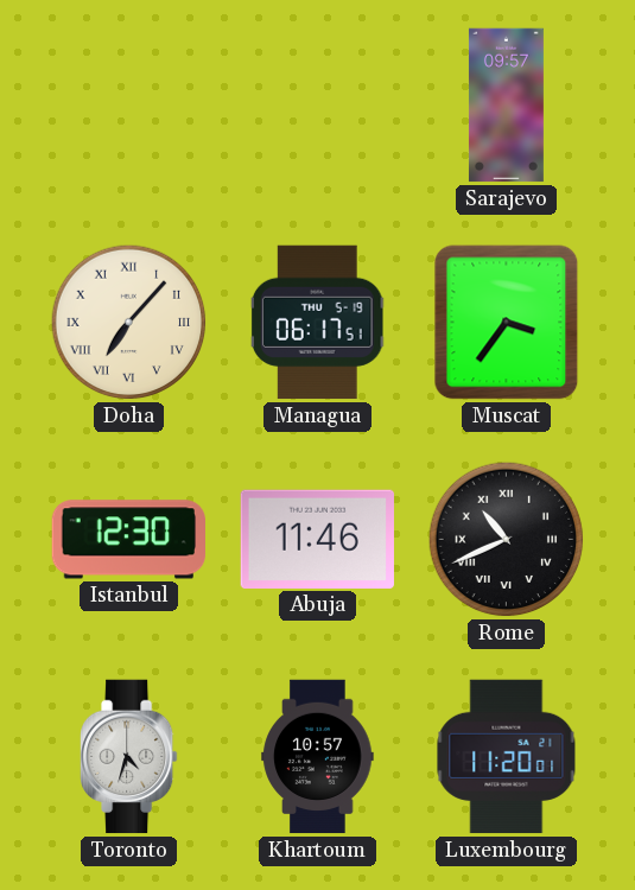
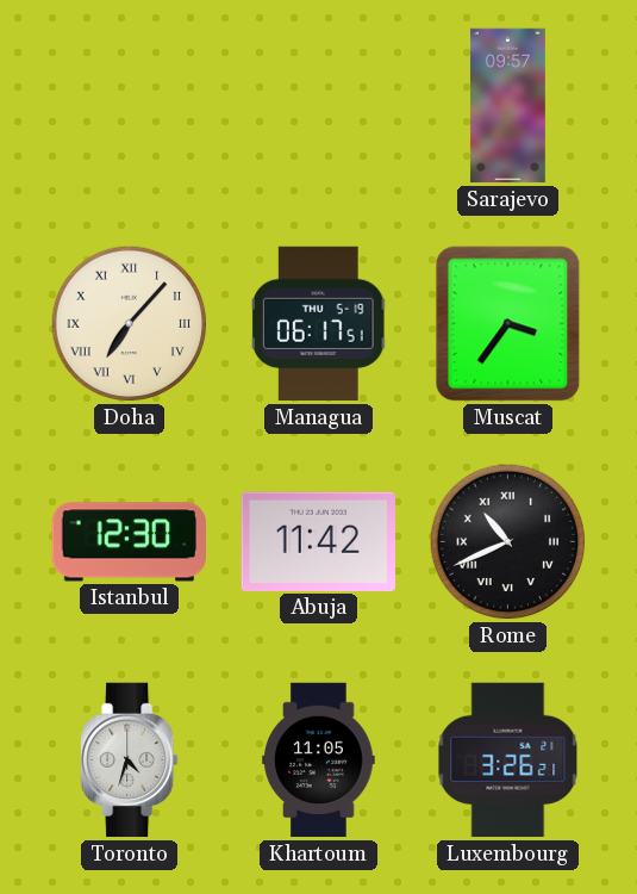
Abuja: 11:46 -> 11:42
Khartoum: 10:57 -> 11:05
Luxembourg: 11:20 -> 3:26
